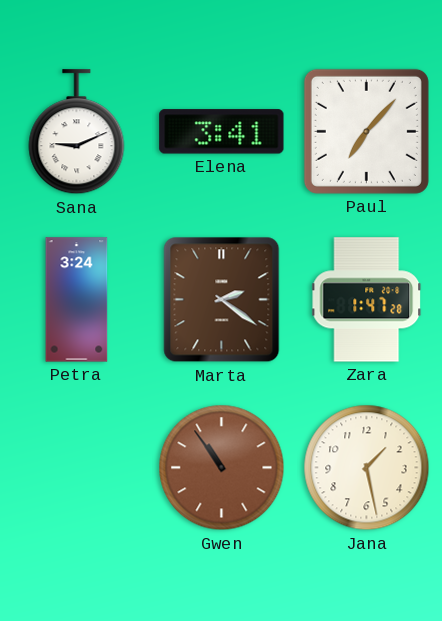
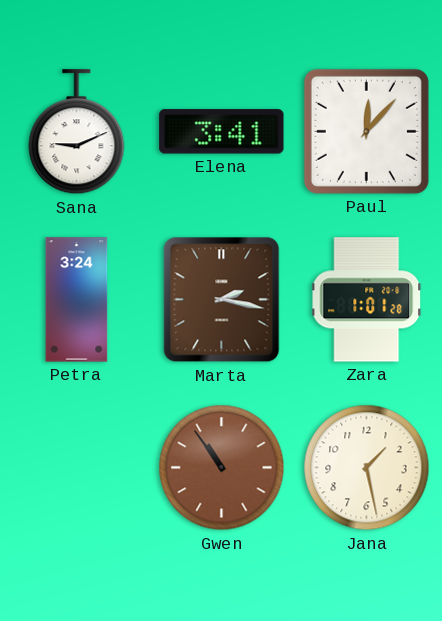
Paul: 7:07 -> 12:07
Marta: 2:21 -> 2:17
Zara: 1:47 -> 1:01
